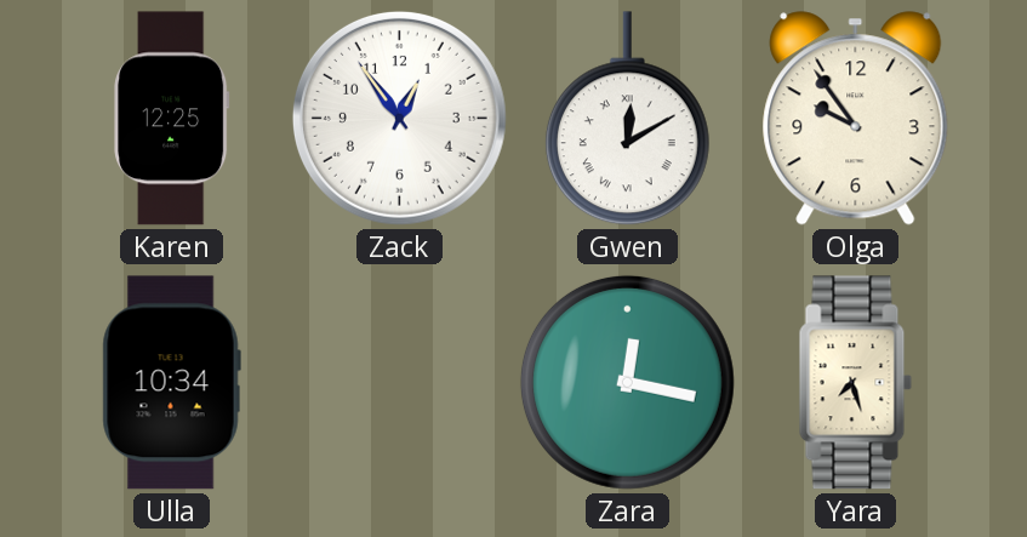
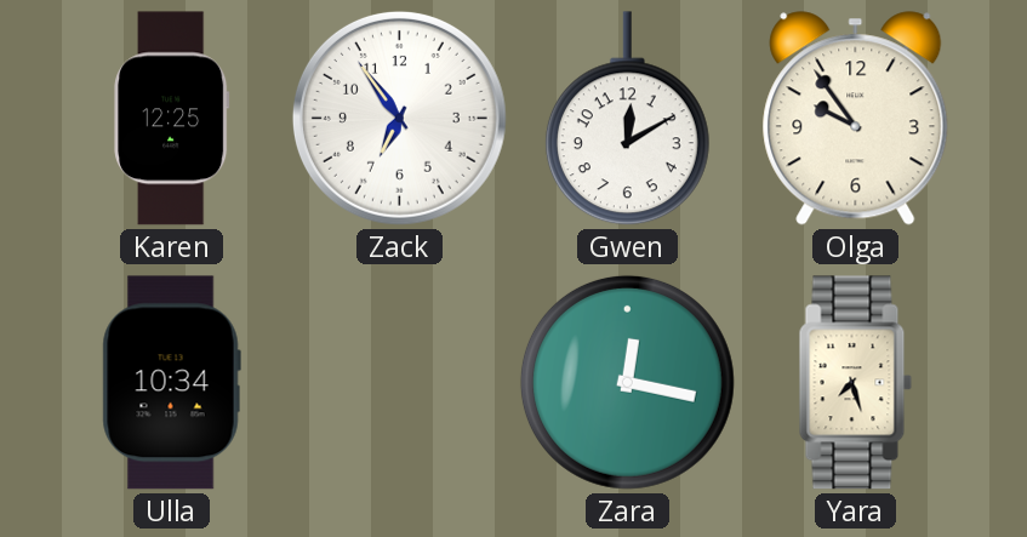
Zack: 12:54 -> 6:54
Gwen numerals: Roman -> Arabic
